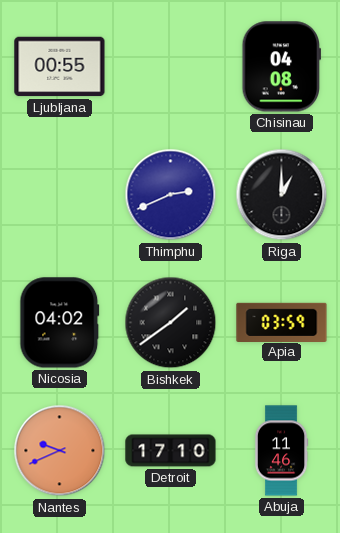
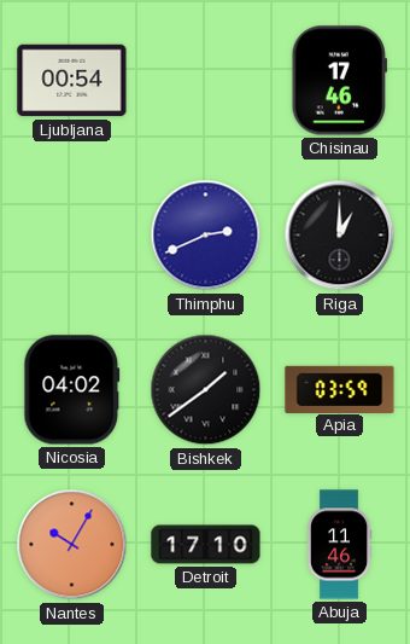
Ljubljana: 00:55 -> 00:54
Chisinau: 04:08 -> 17:46
Nantes: 9:41 -> 10:05
